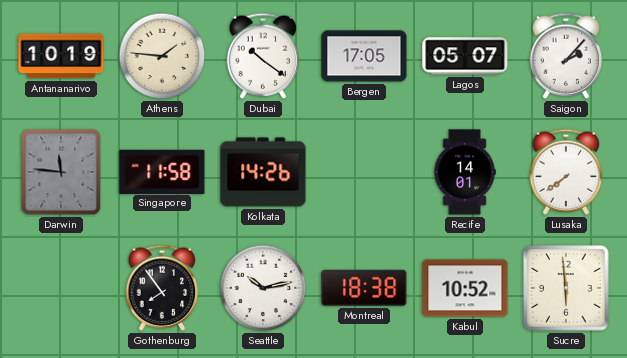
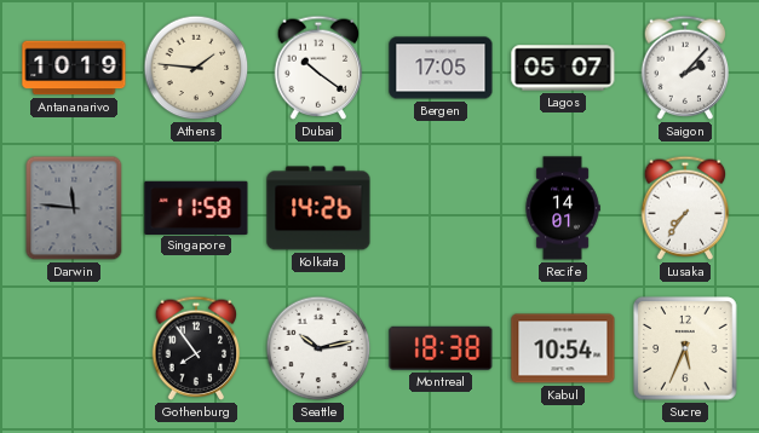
Lusaka: 7:39 -> 7:36
Kabul: 10:52 -> 10:54
Sucre: 5:59 -> 5:34
